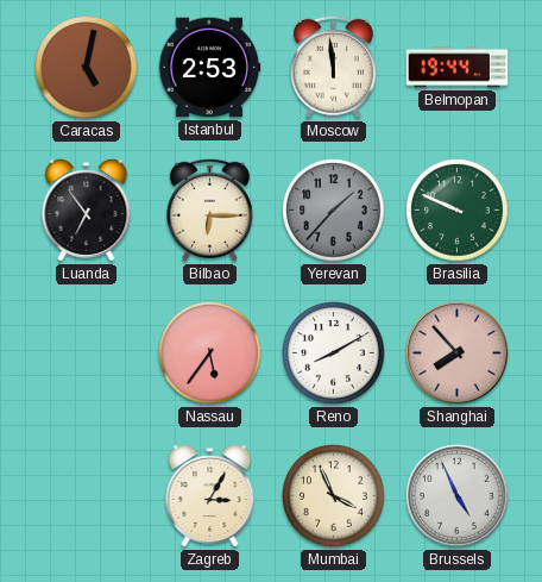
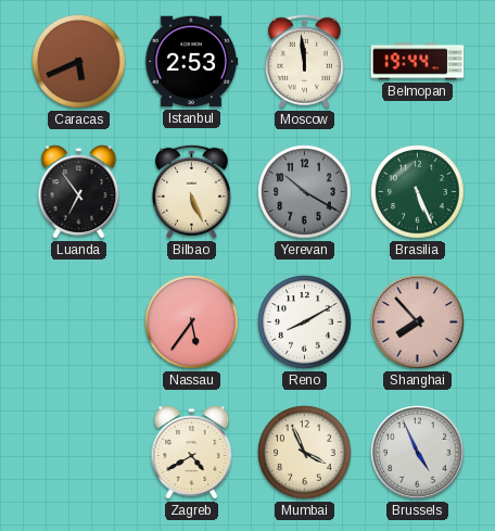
Caracas: 5:02 -> 5:41
Bilbao: 6:15 -> 5:26
Yerevan: 1:37 -> 10:20
Brasilia: 9:49 -> 5:26
Zagreb: 3:05 -> 4:40
